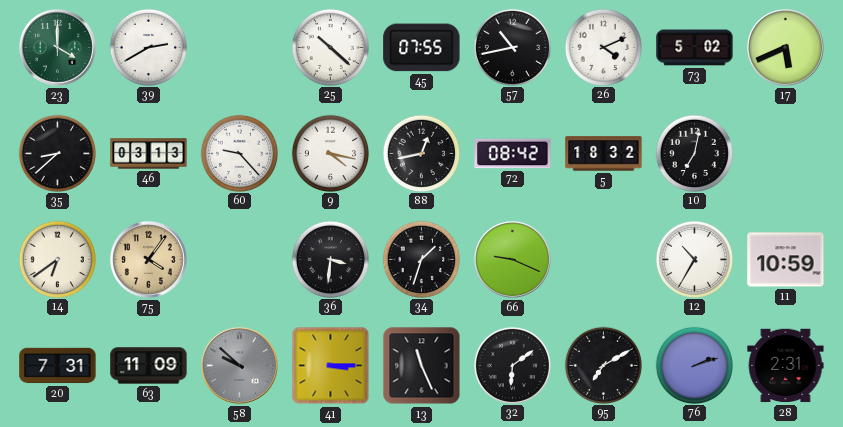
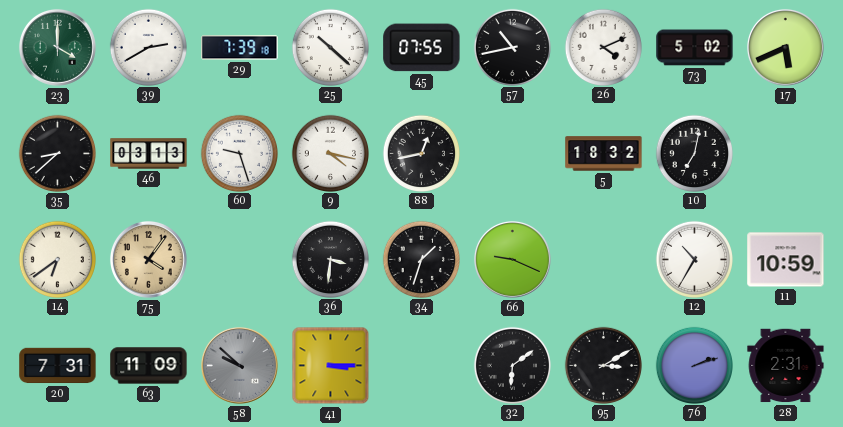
29: none -> 7:39
60: 9:23 -> 9:27
72: 08:42 -> none
13: 11:26 -> none
95: 7:10 -> 3:10
